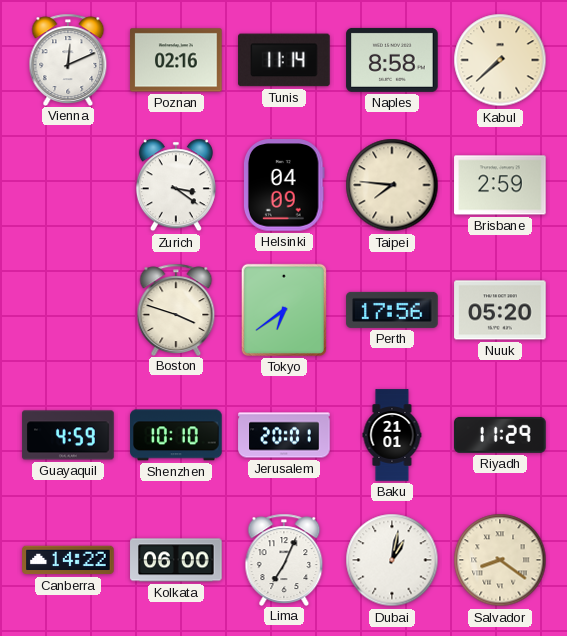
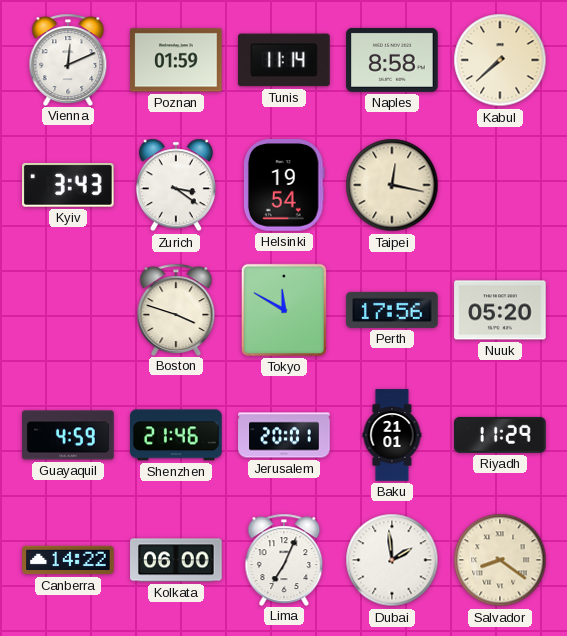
Poznan: 02:16 -> 01:59
Kyiv: none -> 3:43
Helsinki: 04:09 -> 19:54
Taipei: 7:46 -> 12:17
Brisbane: 2:59 -> none
Tokyo: 6:39 -> 11:50
Shenzhen: 10:10 -> 21:46
Dubai: 1:02 -> 1:59
